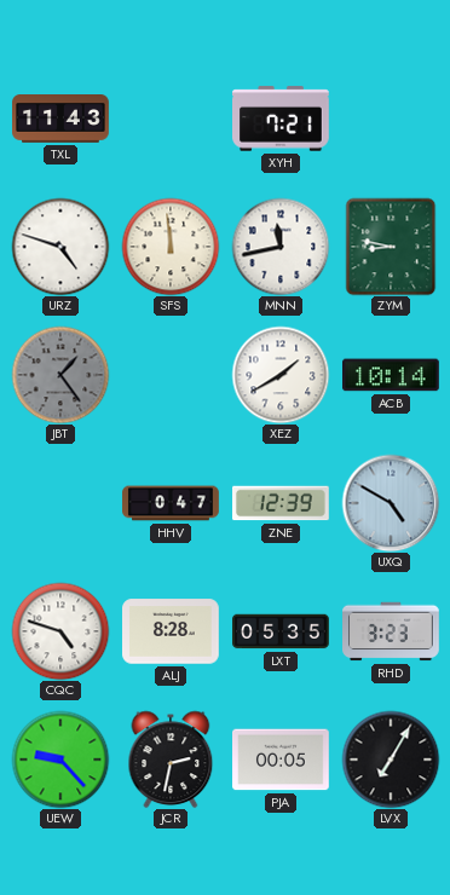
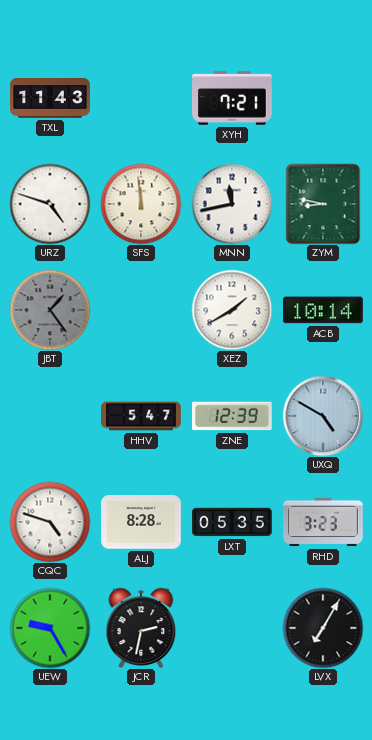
HHV: 0:47 -> 5:47
UEW: 9:23 -> 9:25
PJA: 00:05 -> none
